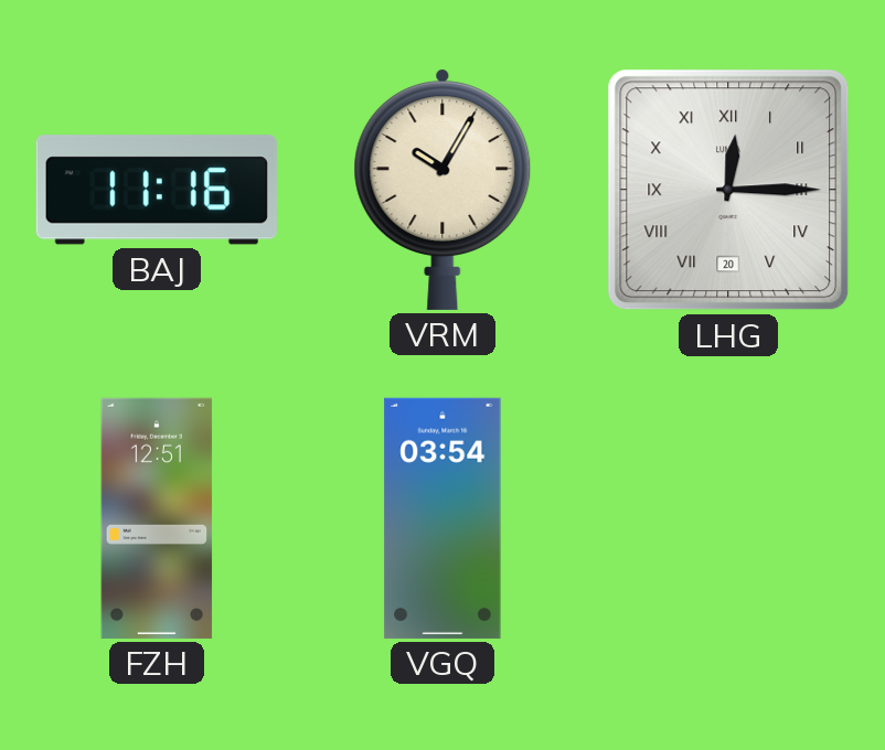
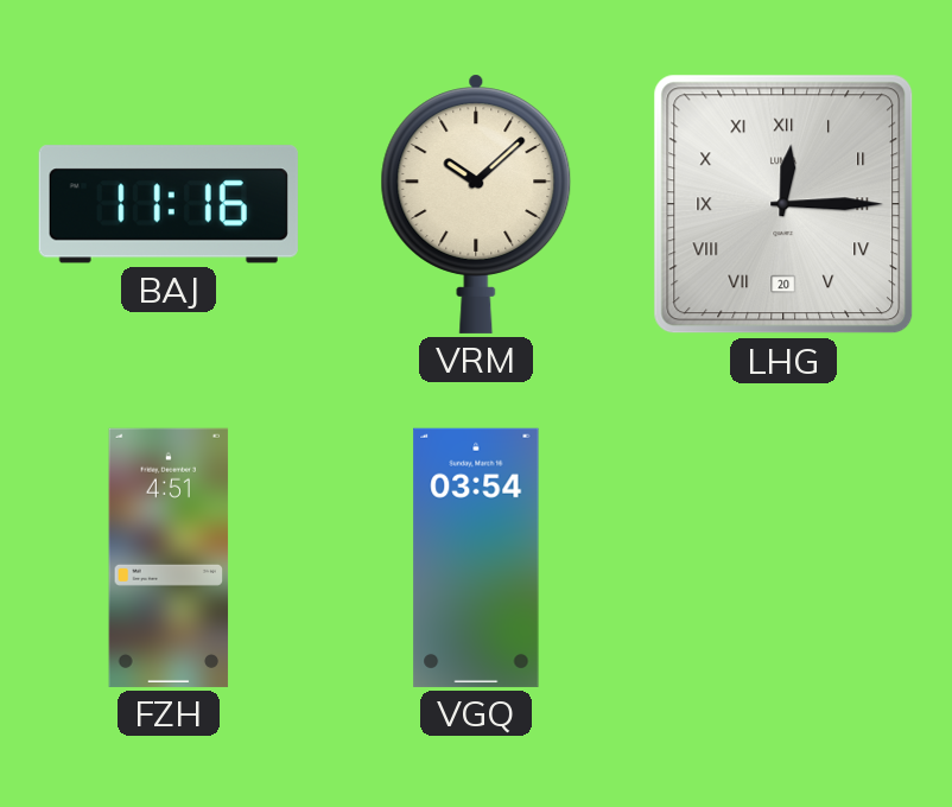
VRM: 10:05 -> 10:08
FZH: 12:51 -> 4:51
